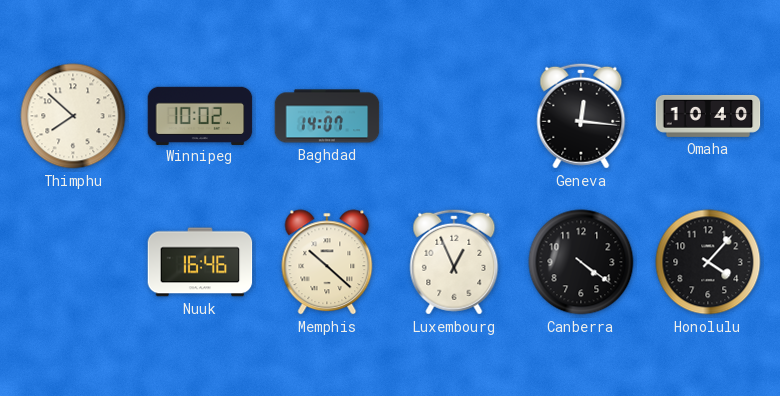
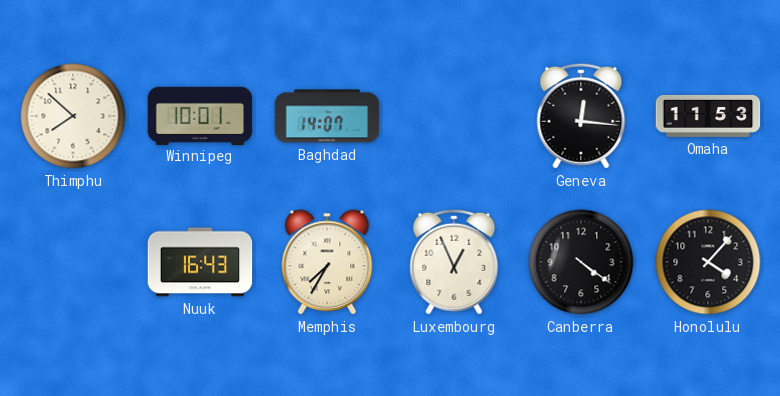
Winnipeg: 10:02 -> 10:01
Omaha: 10:40 -> 11:53
Nuuk: 16:46 -> 16:43
Memphis: 10:22 -> 7:35
